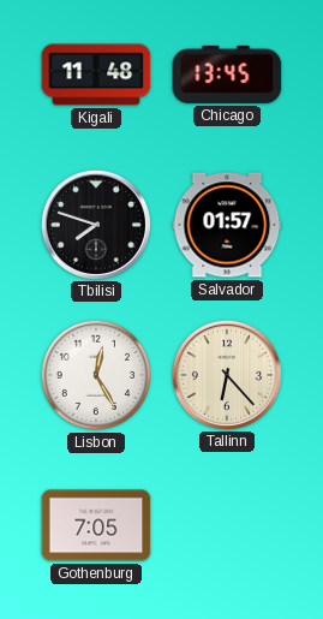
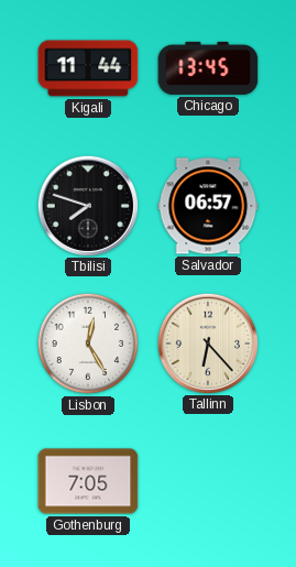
Kigali: 11:48 -> 11:44
Salvador: 01:57 -> 06:57
